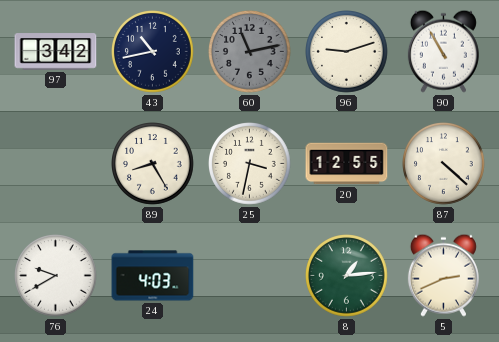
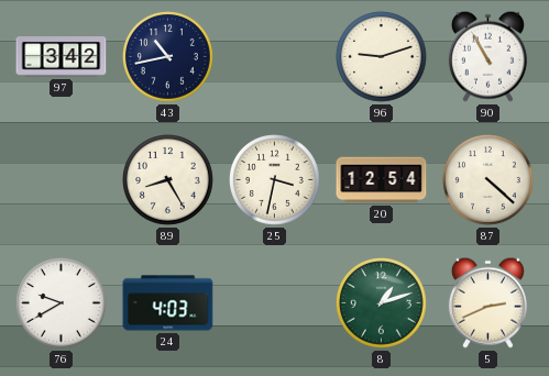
60: 11:13 -> none
20: 12:55 -> 12:54
8: 1:14 -> 1:12
